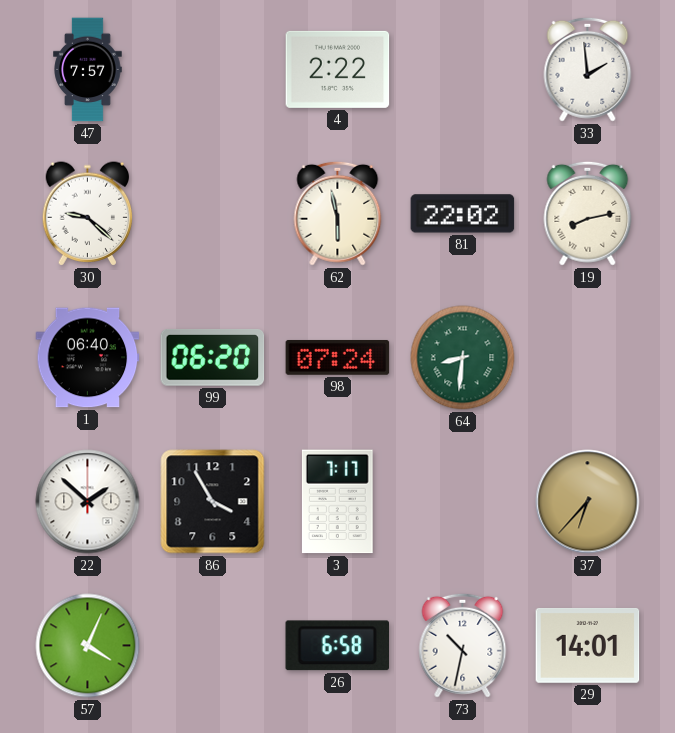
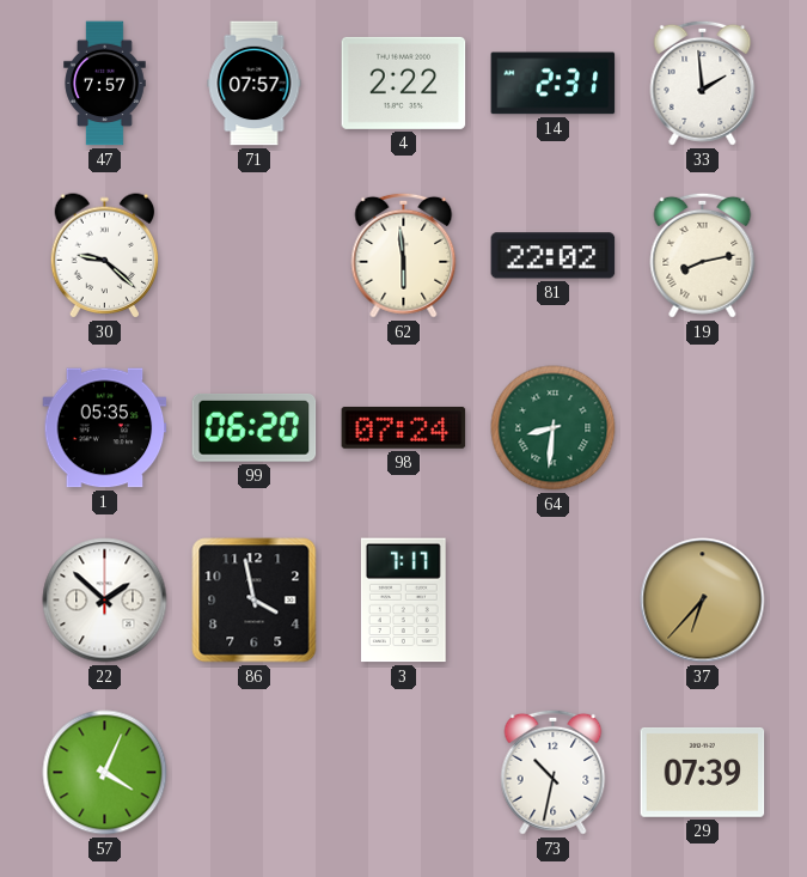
71: none -> 07:57
14: none -> 2:31
62: 5:58 -> 5:59
1: 06:40 -> 05:35
86: 3:55 -> 3:58
26: 6:58 -> none
29: 14:01 -> 07:39
